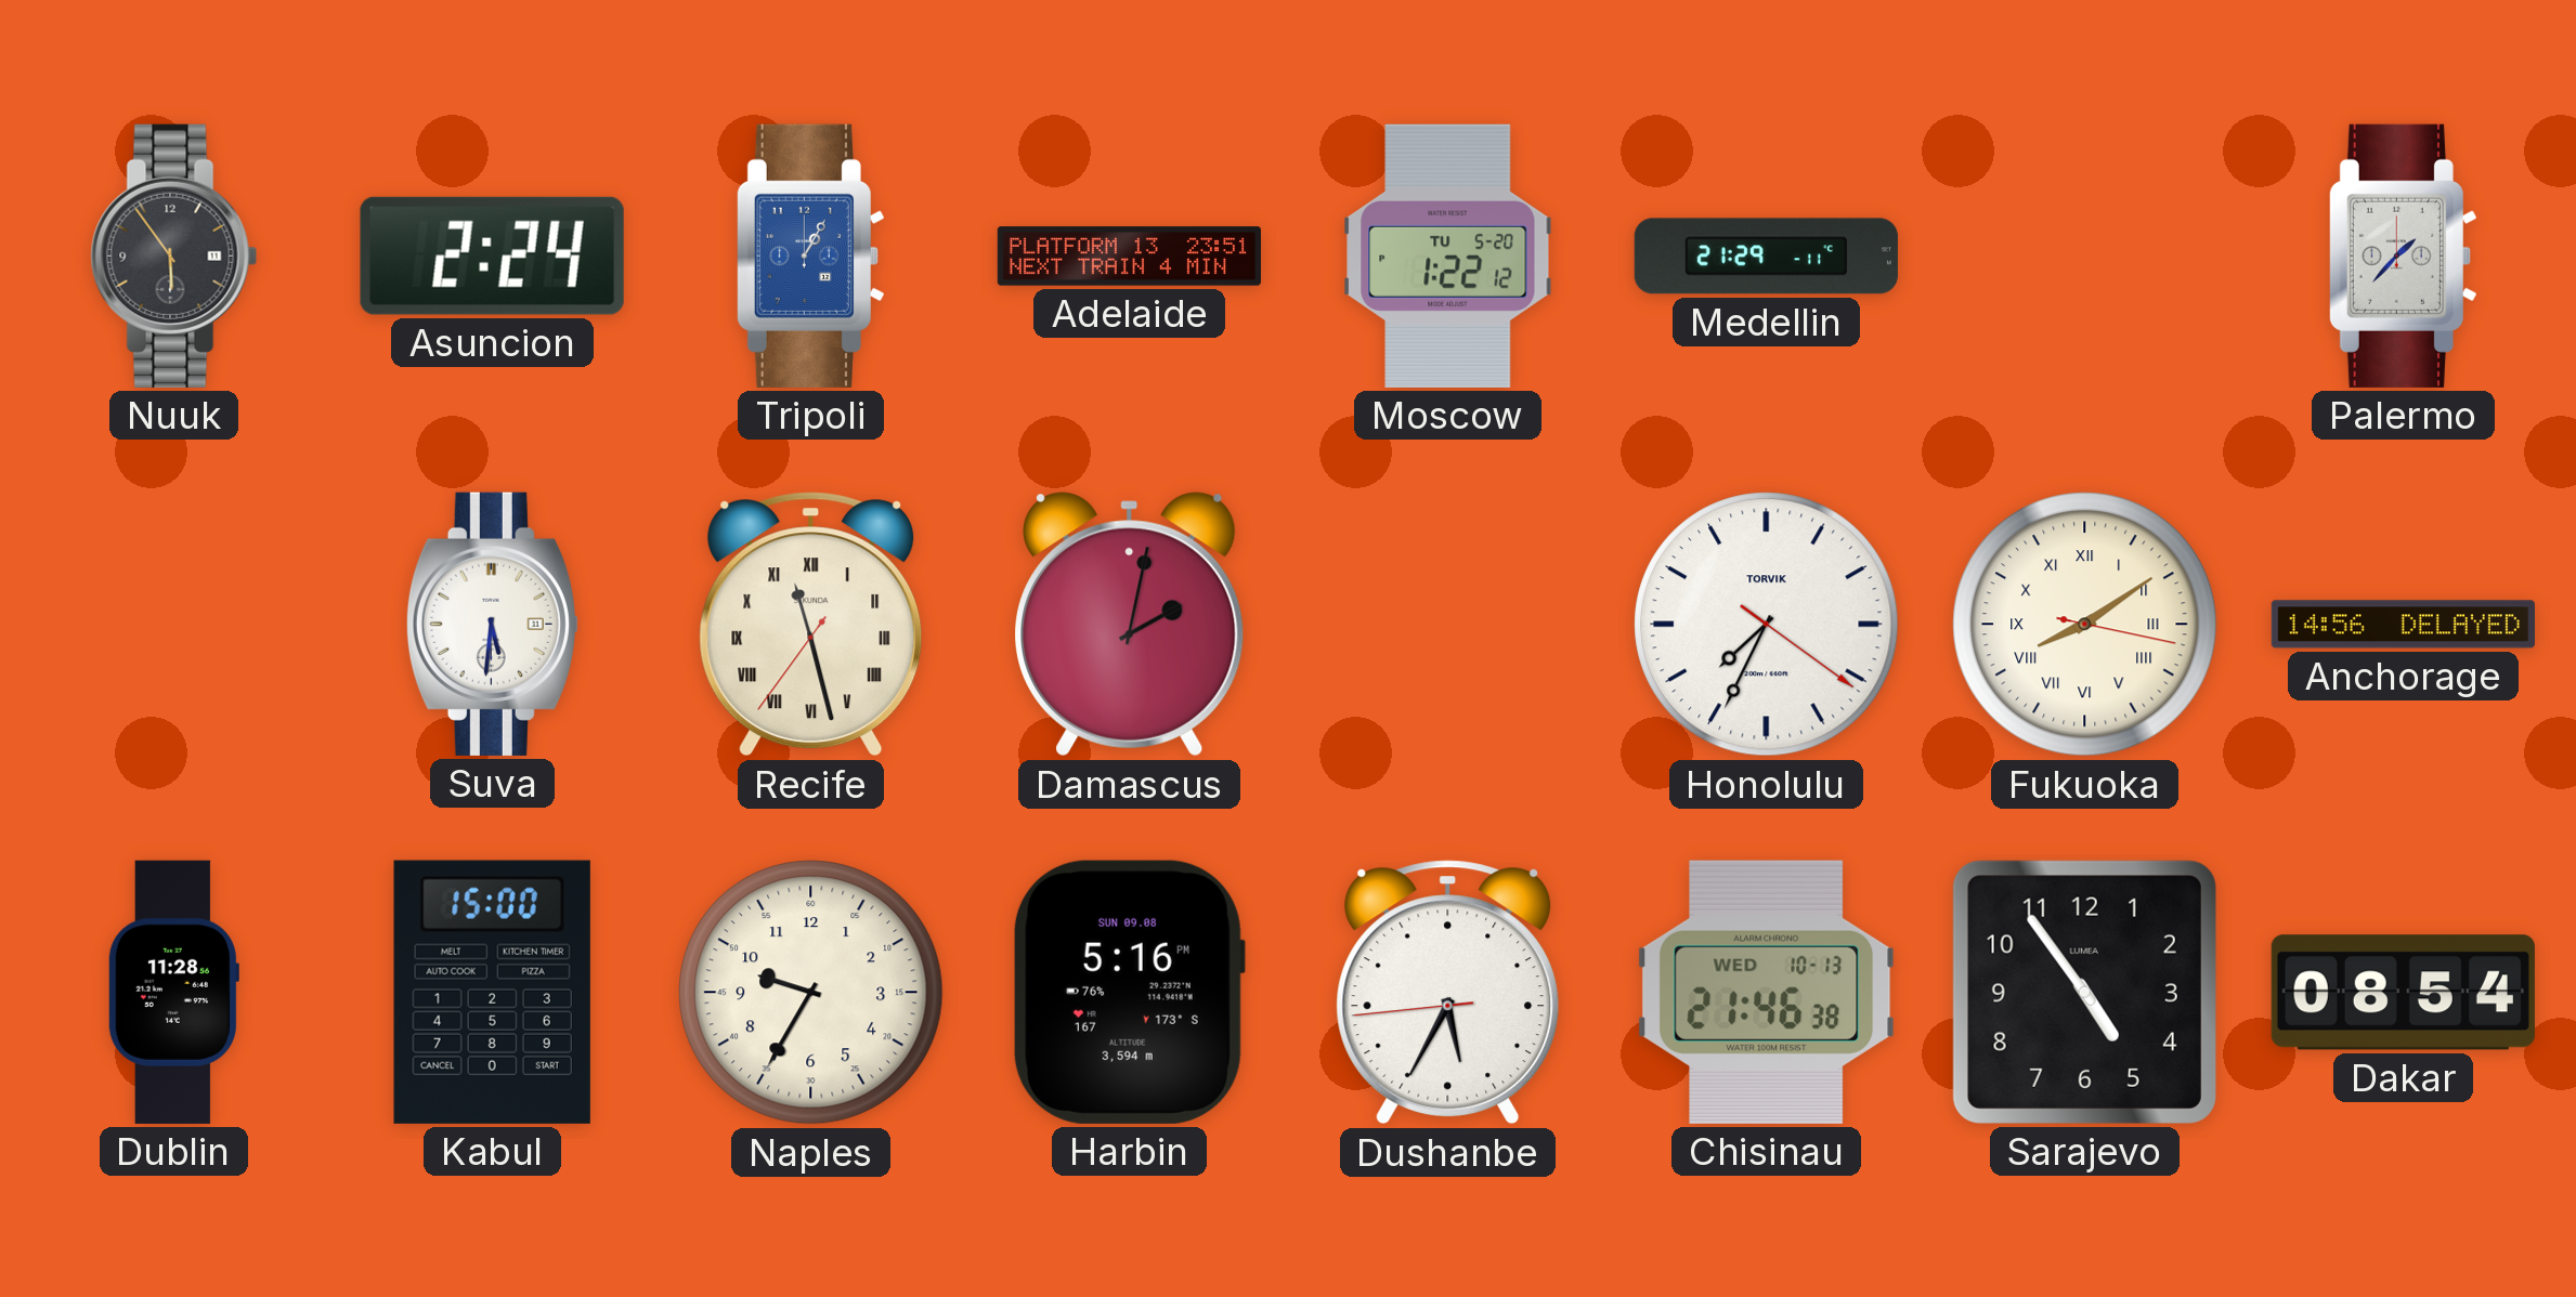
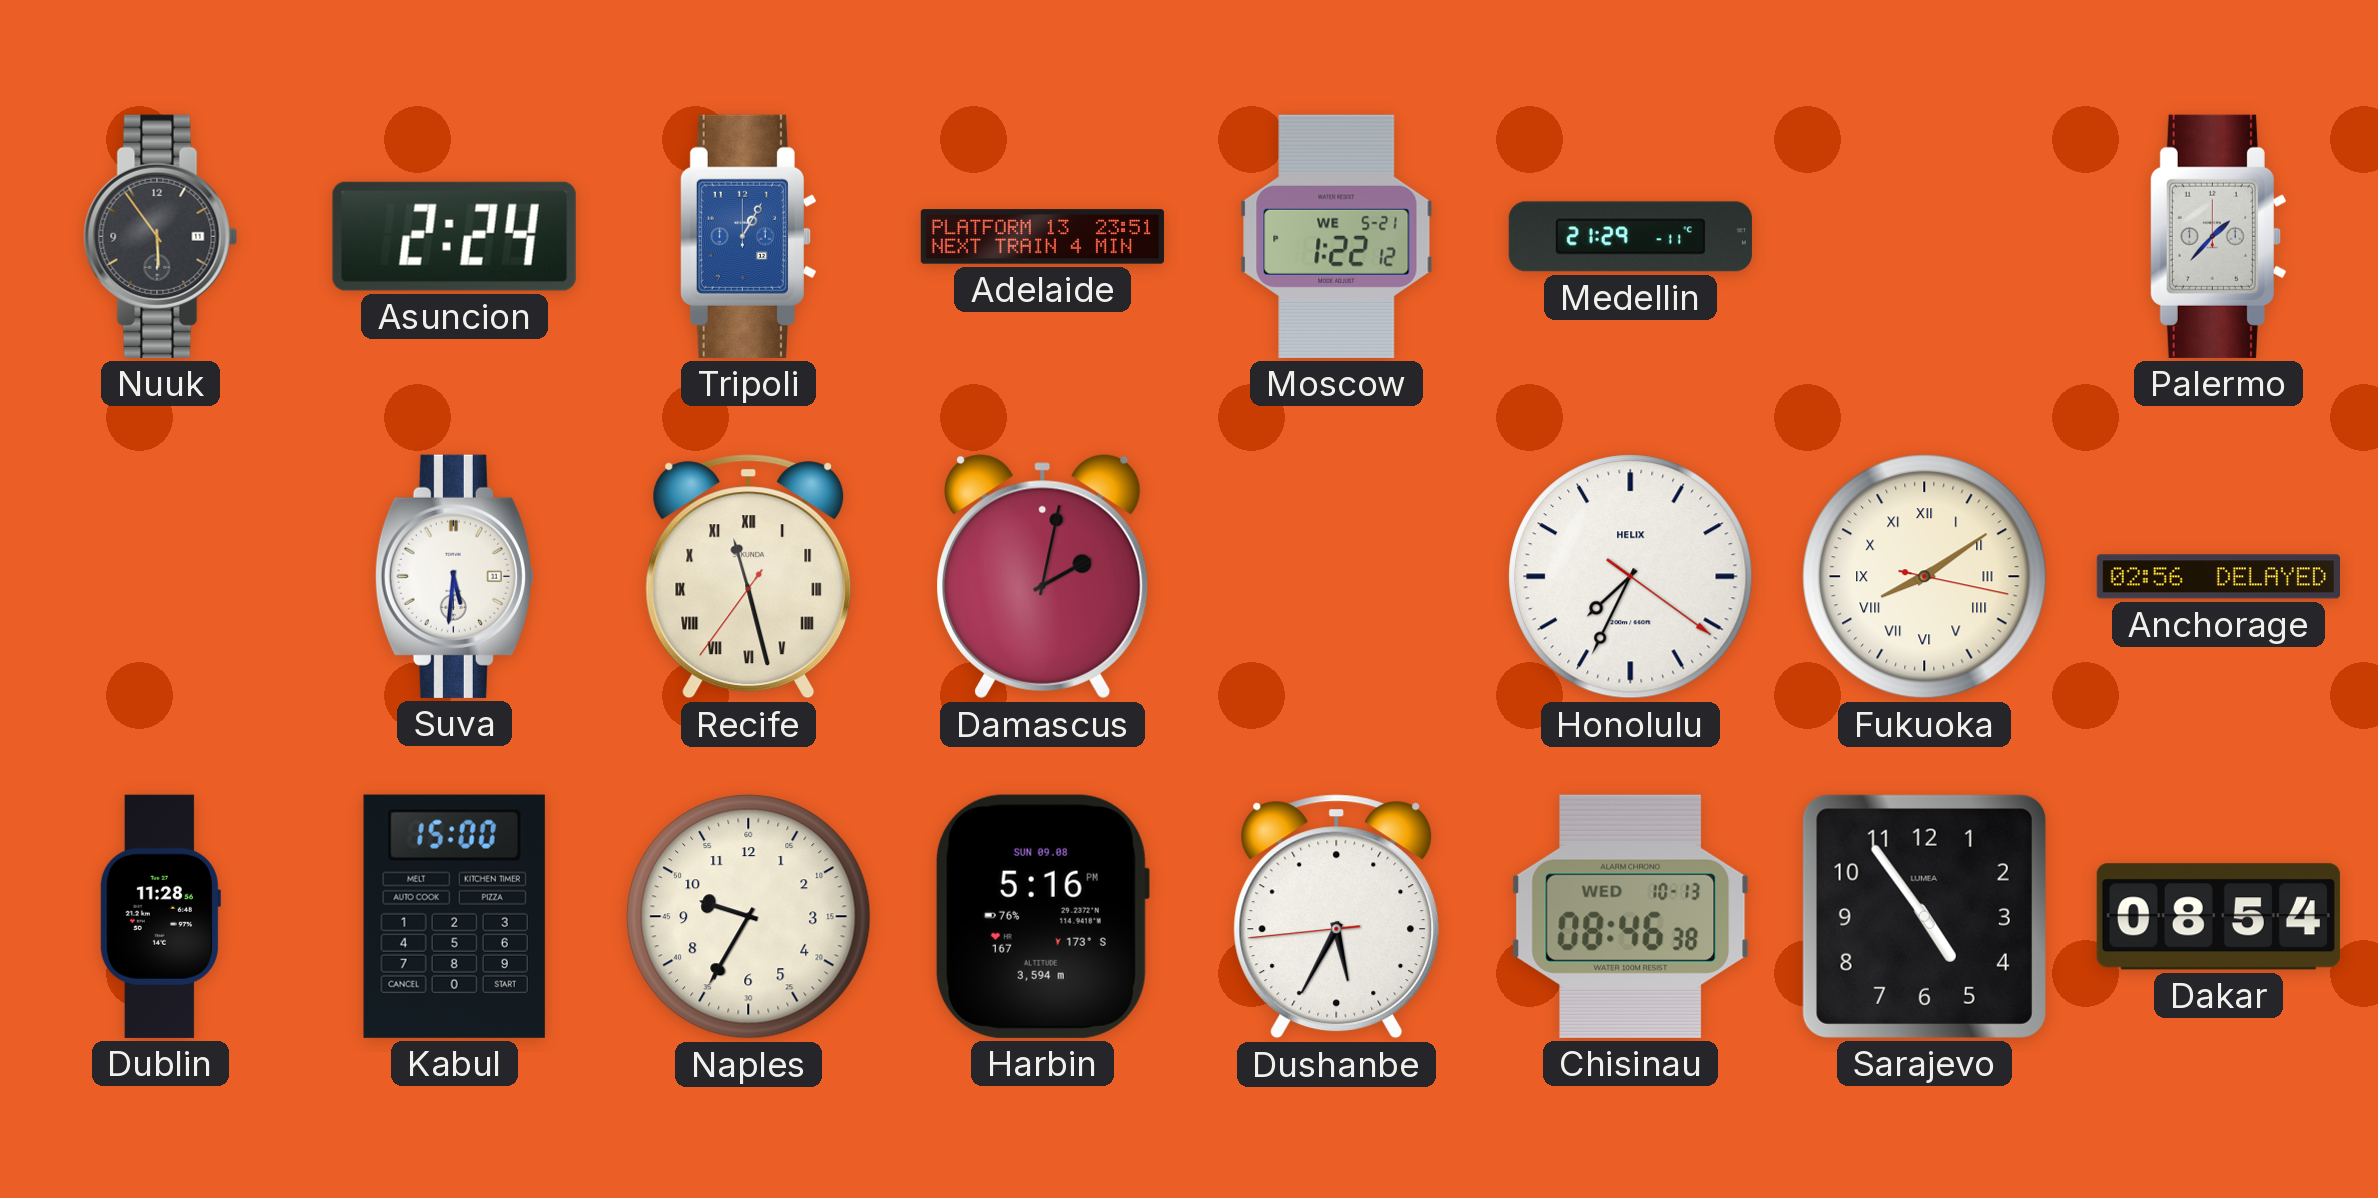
Moscow date: TU 5-20 -> WE 5-21
Honolulu brand: TORVIK -> HELIX
Anchorage: 14:56 -> 02:56
Chisinau: 21:46 -> 08:46
